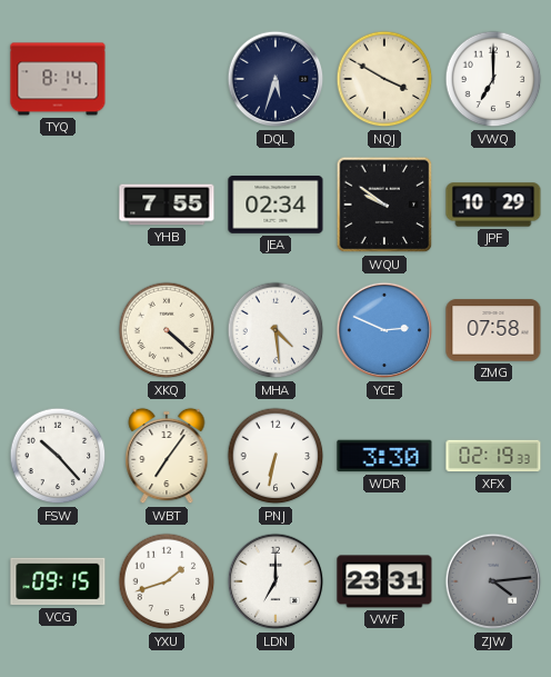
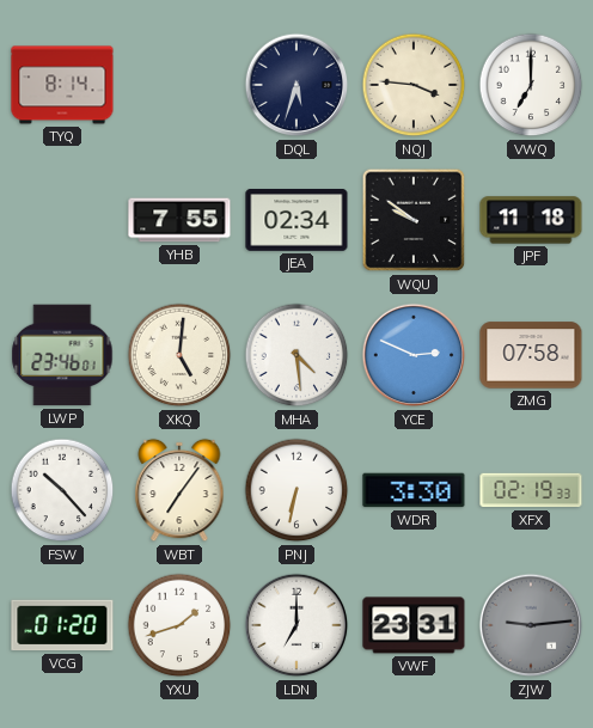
NQJ: 3:50 -> 3:46
JPF: 10:29 -> 11:18
LWP: none -> 23:46
XKQ: 4:22 -> 5:01
VCG: 09:15 -> 01:20
ZJW: 4:14 -> 9:14
